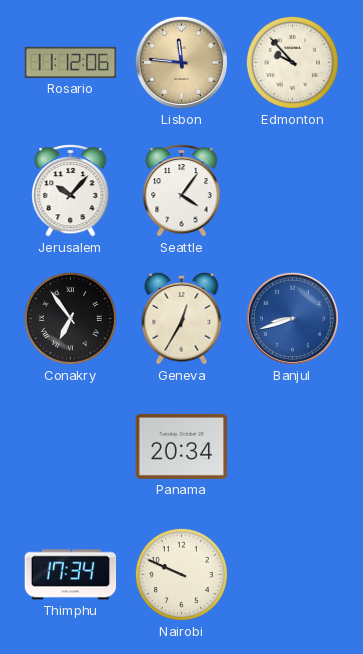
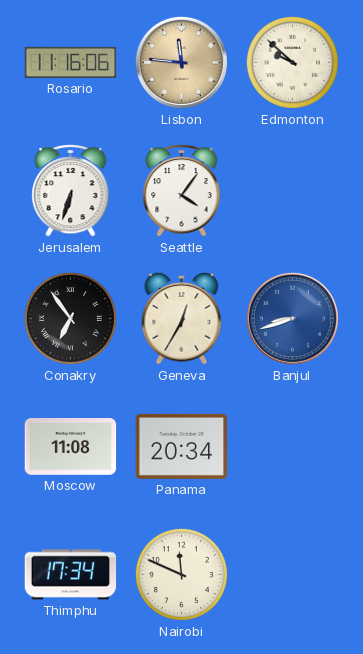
Rosario: 11:12 -> 11:16
Edmonton: 9:53 -> 9:52
Jerusalem: 10:07 -> 6:33
Moscow: none -> 11:08
Nairobi: 9:49 -> 11:49
